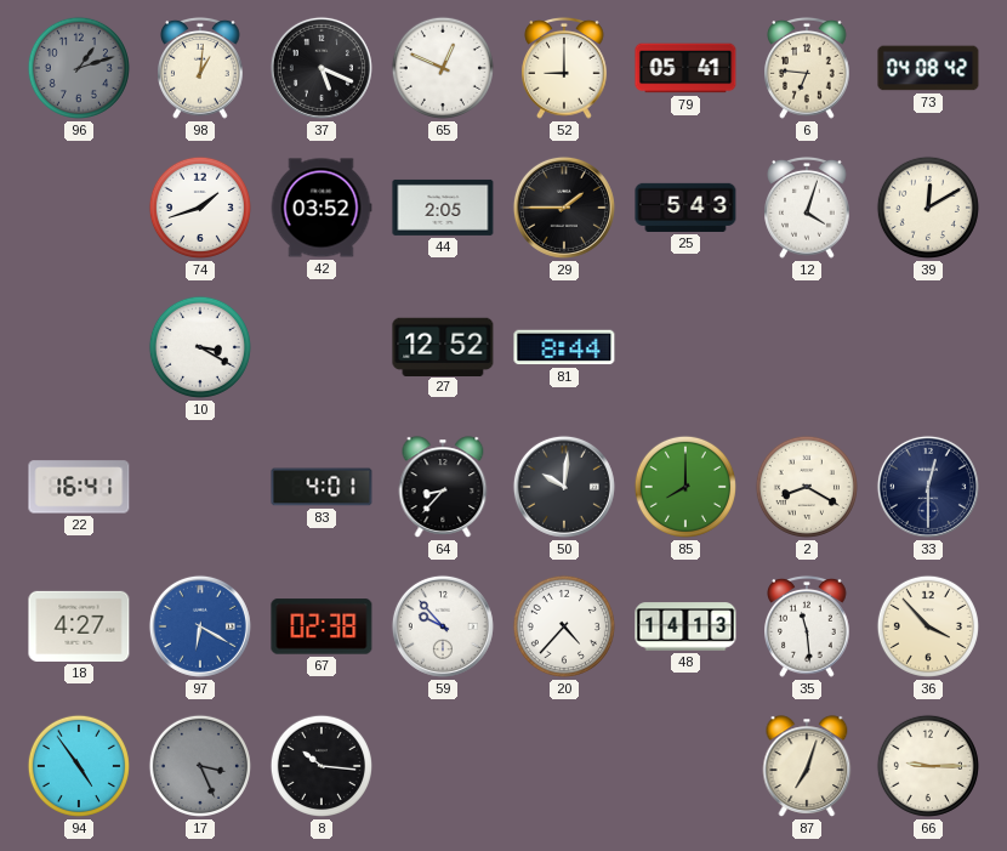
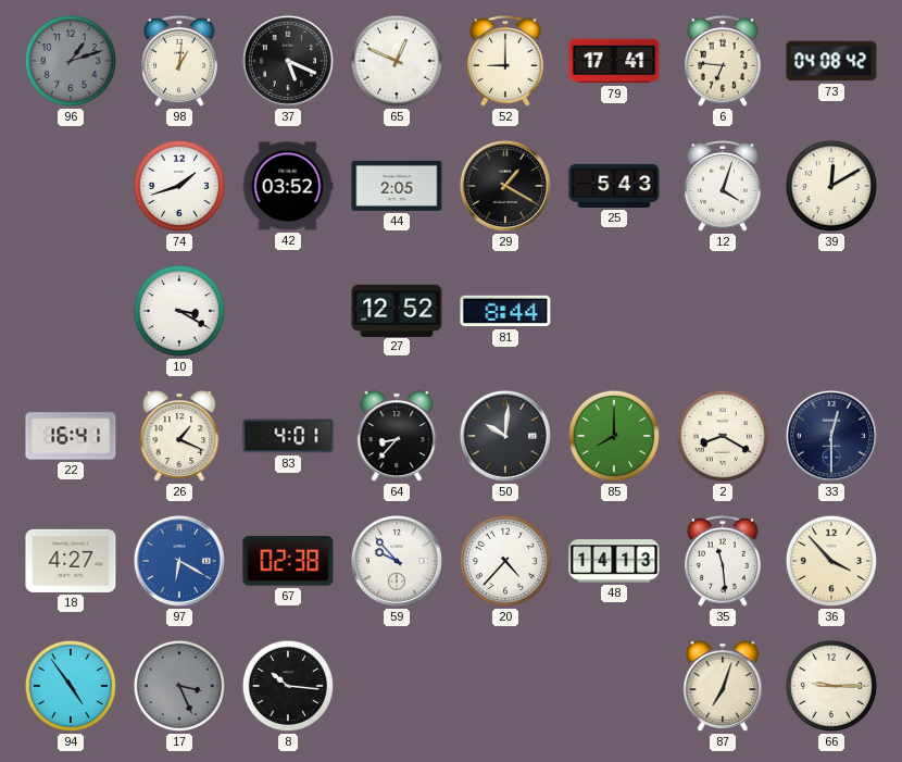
79: 05:41 -> 17:41
29: 1:45 -> 1:20
26: none -> 1:19
